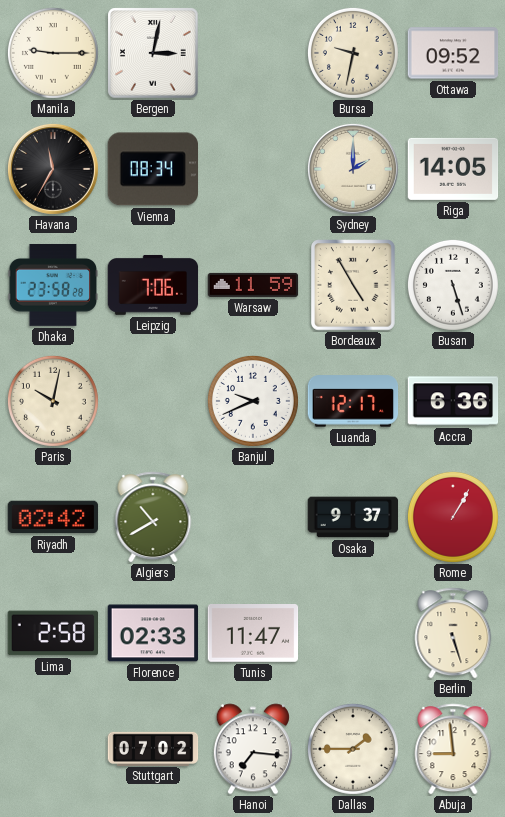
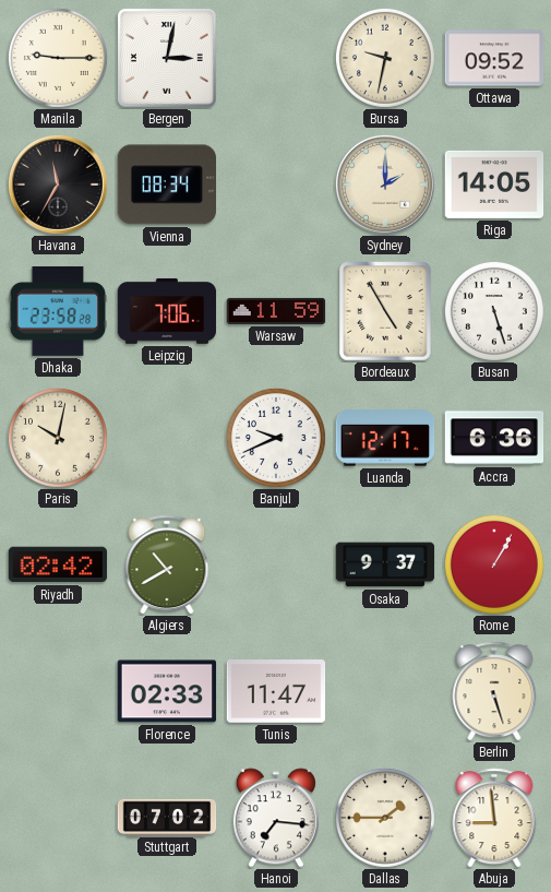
Lima: 2:58 -> none
